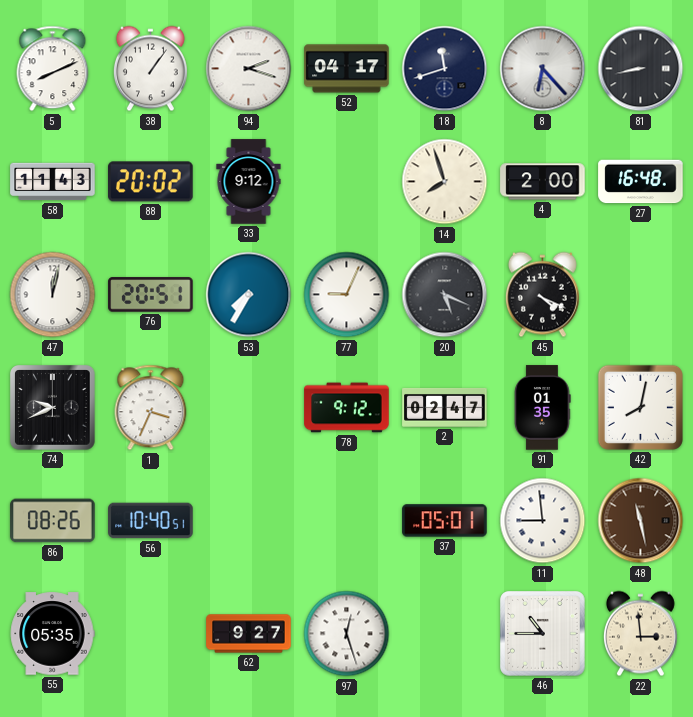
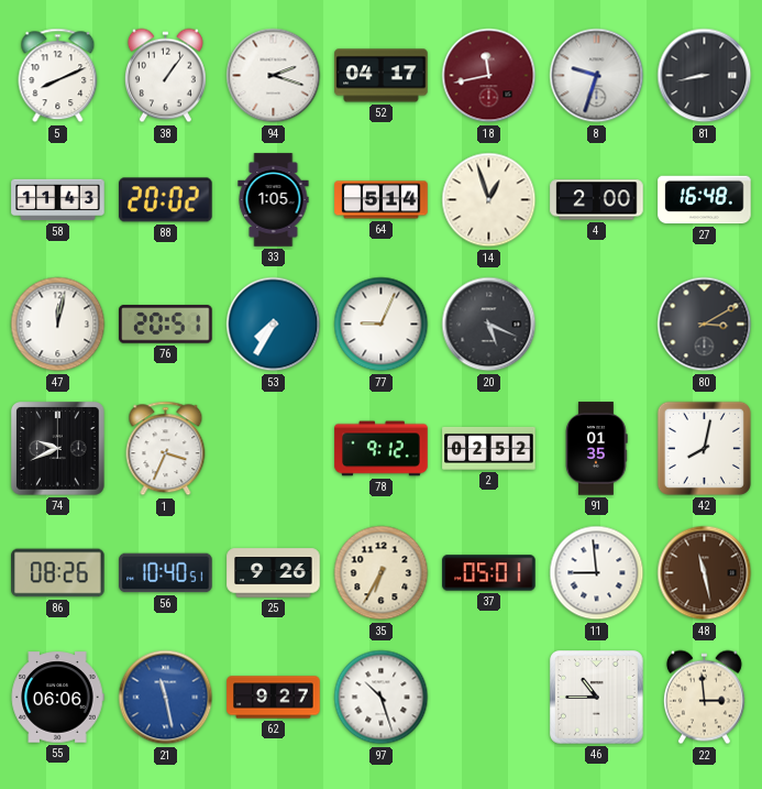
18: 11:42 -> 11:43
18 dial: navy -> burgundy
8: 6:23 -> 9:33
33: 9:12 -> 1:05
64: none -> 5:14
14: 7:57 -> 12:57
45: 4:19 -> none
80: none -> 3:10
2: 02:47 -> 02:52
25: none -> 9:26
35: none -> 6:35
55: 05:35 -> 06:06
21: none -> 11:28
97: 12:27 -> 10:27
